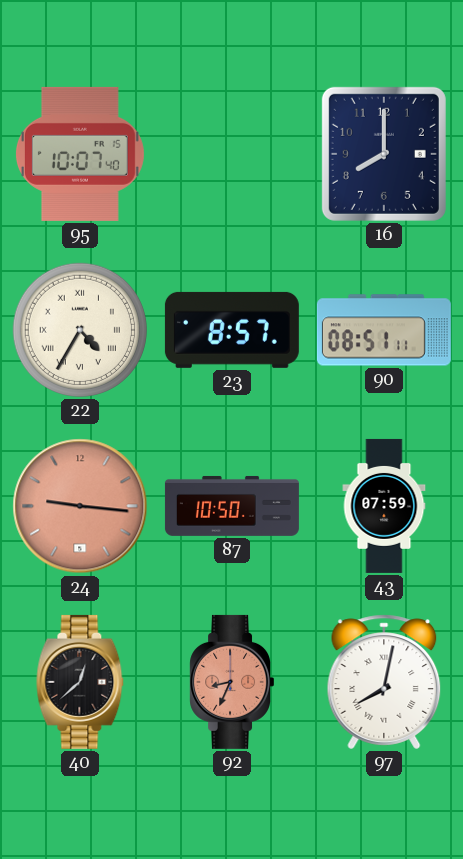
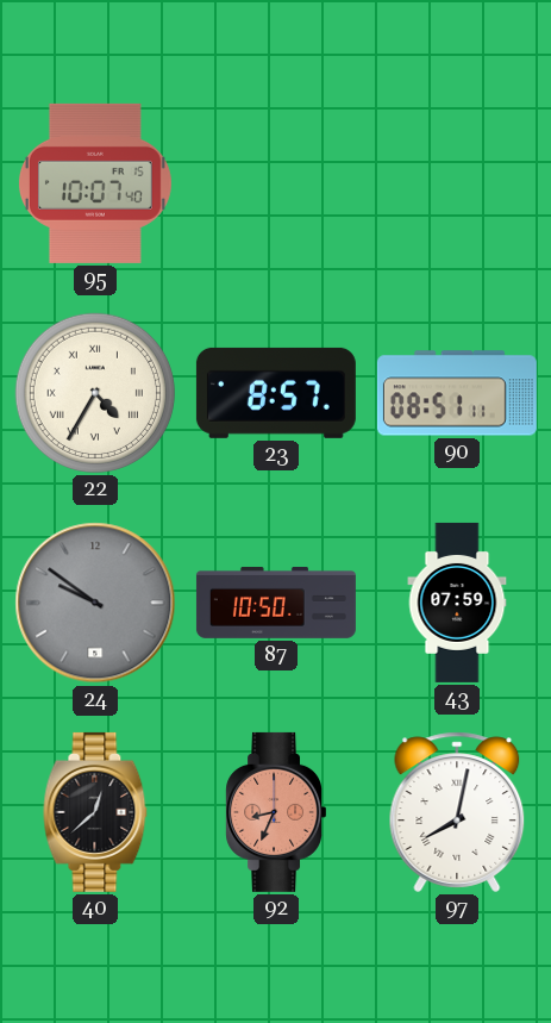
16: 8:00 -> none
24: 9:16 -> 9:51
24 dial: salmon -> grey
